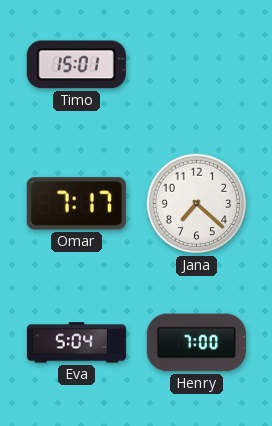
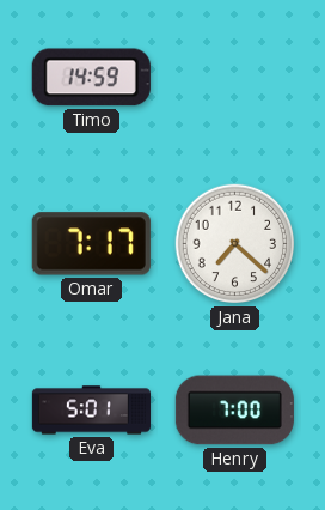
Timo: 15:01 -> 14:59
Eva: 5:04 -> 5:01
